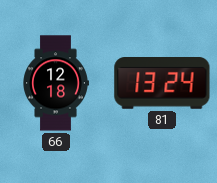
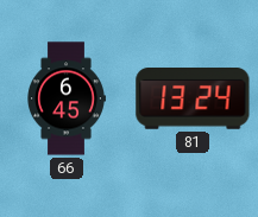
66: 12:18 -> 6:45
